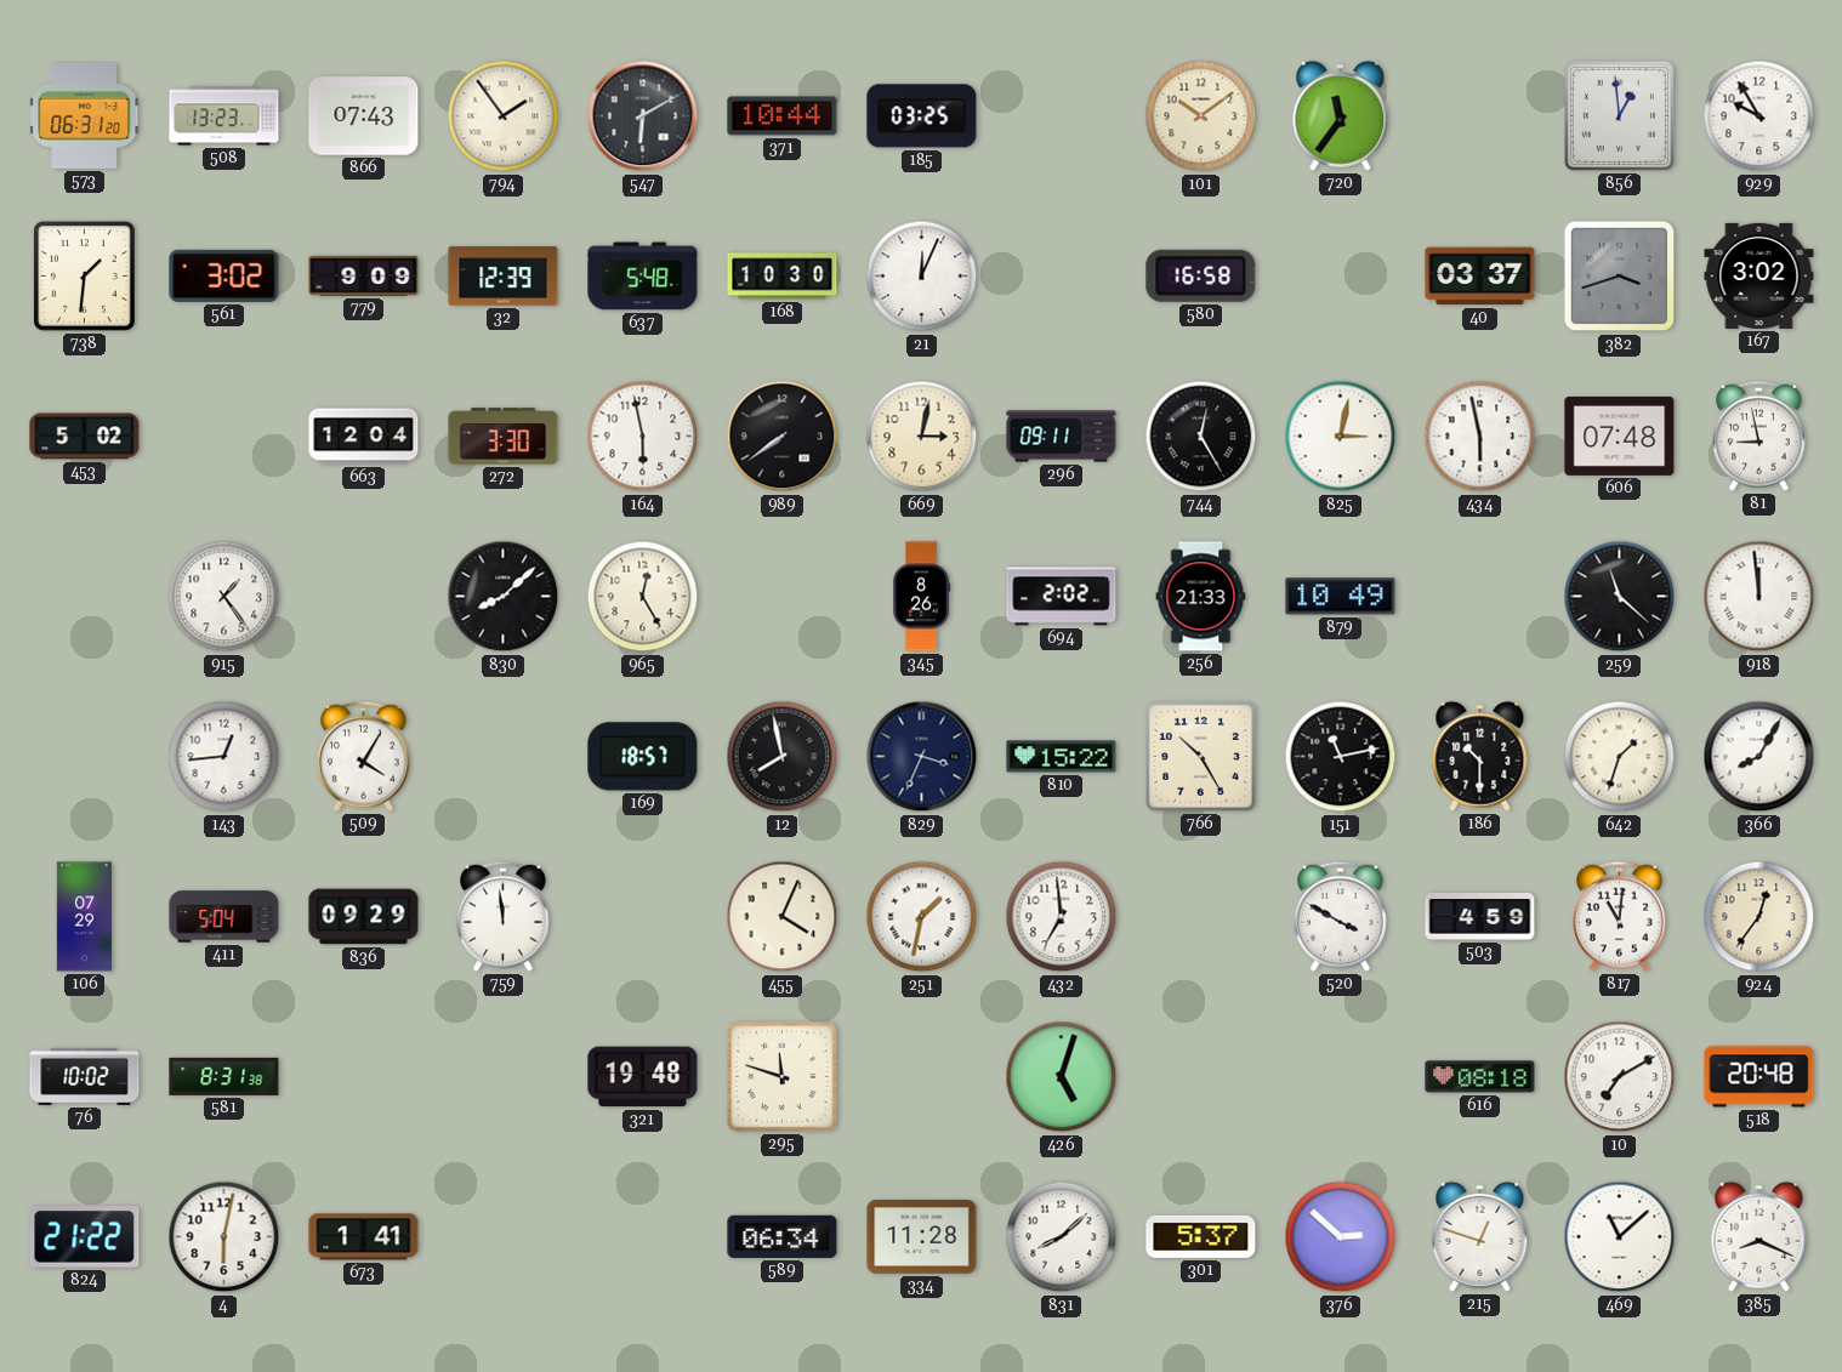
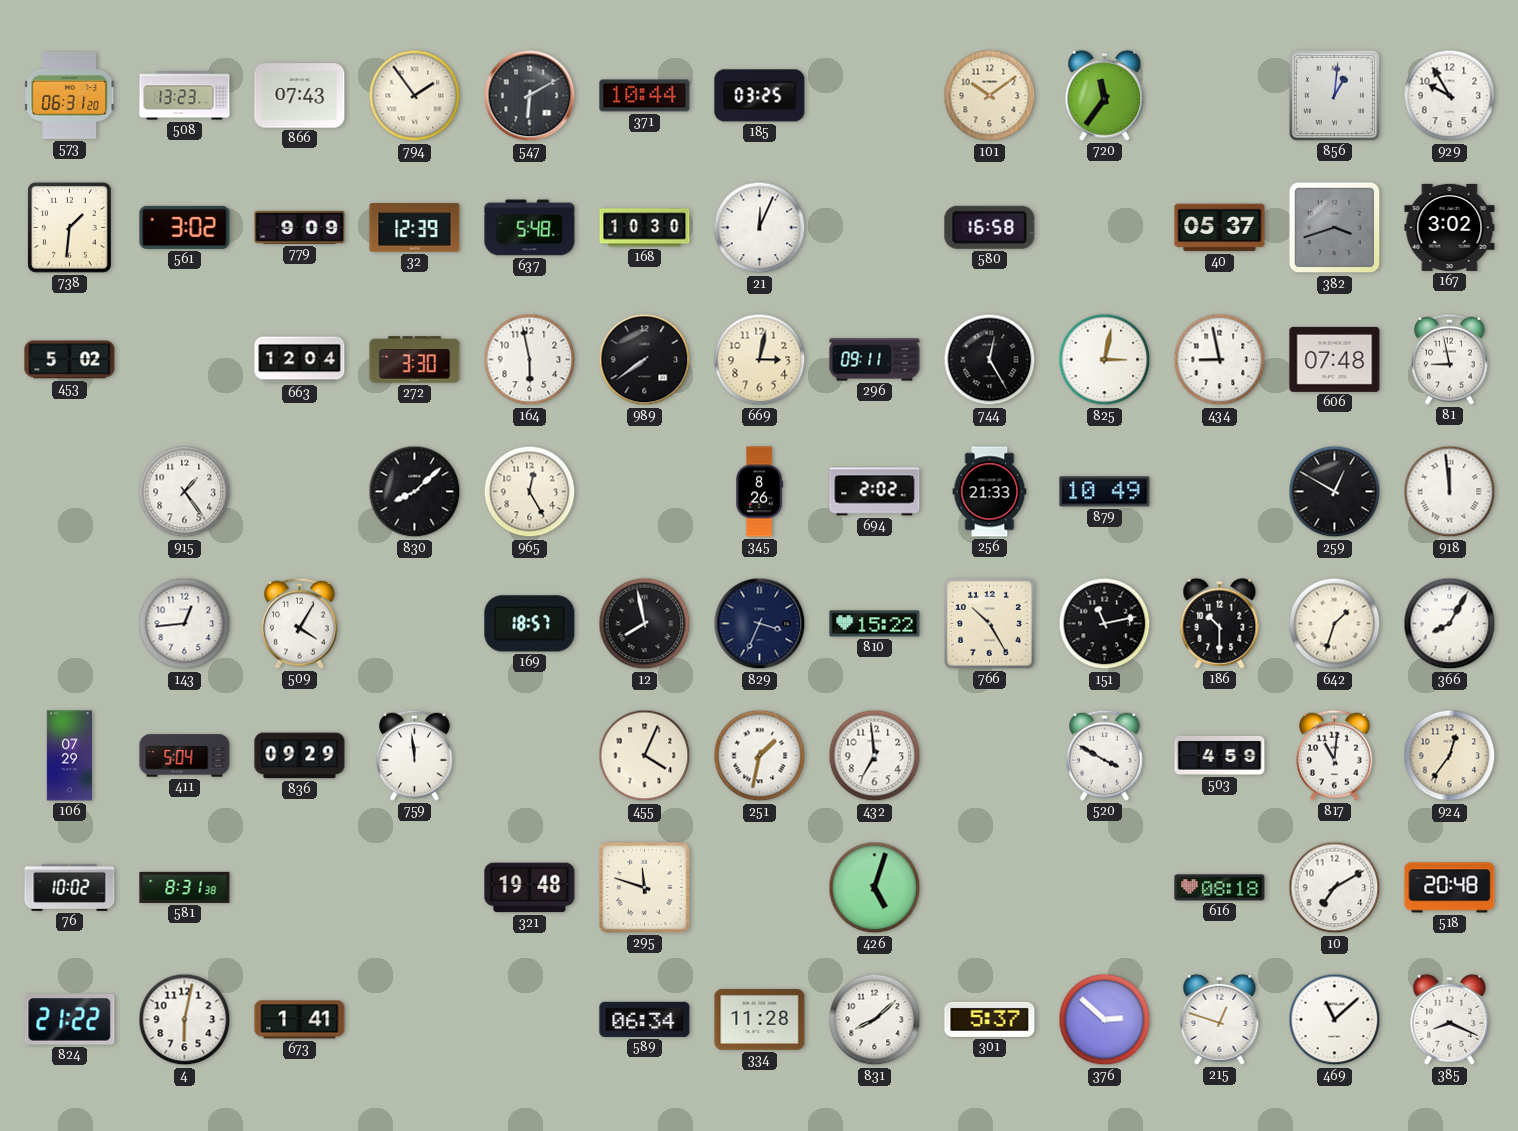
856: 12:59 -> 1:01
40: 03:37 -> 05:37
434: 5:58 -> 8:58
259: 11:22 -> 12:50
